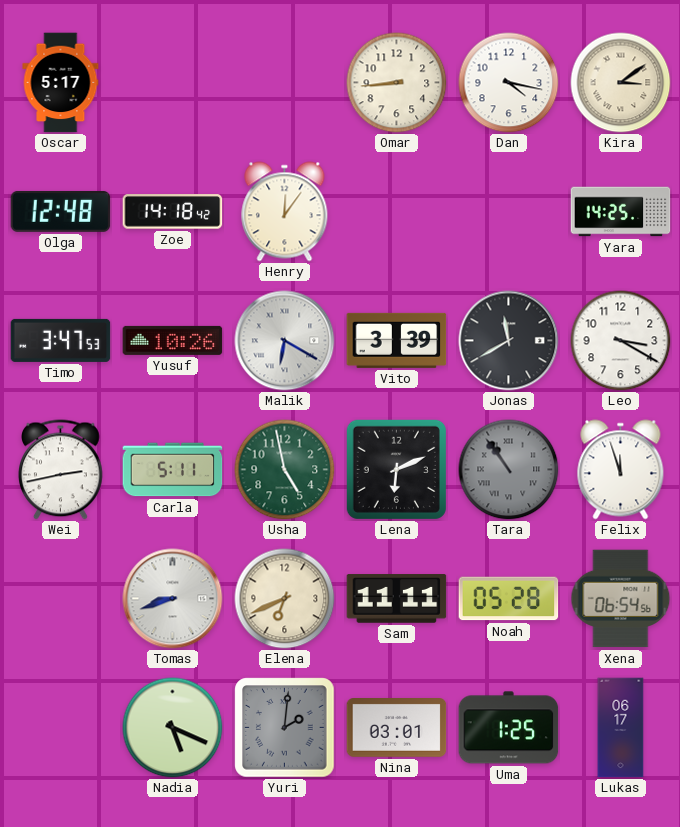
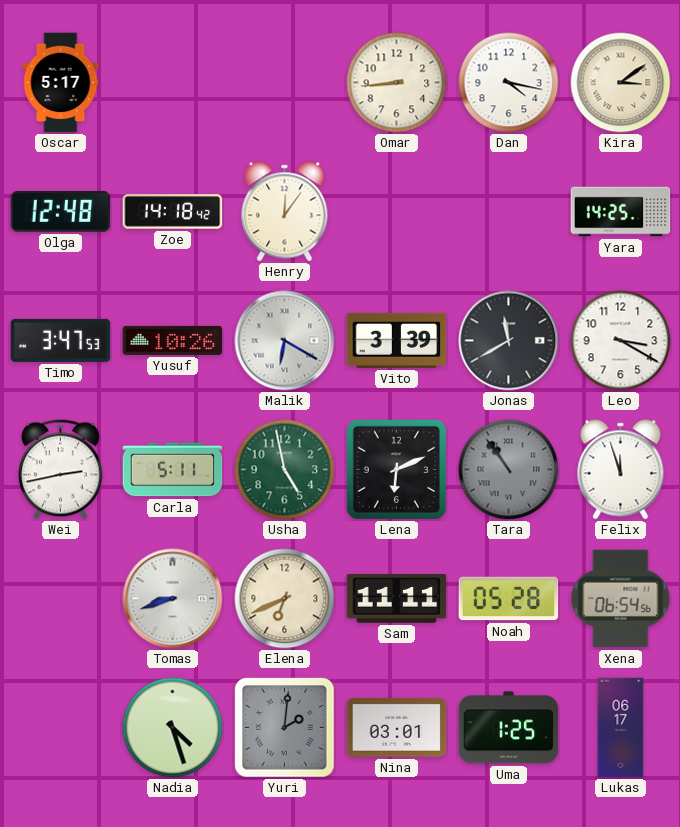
Nadia: 5:19 -> 4:27
